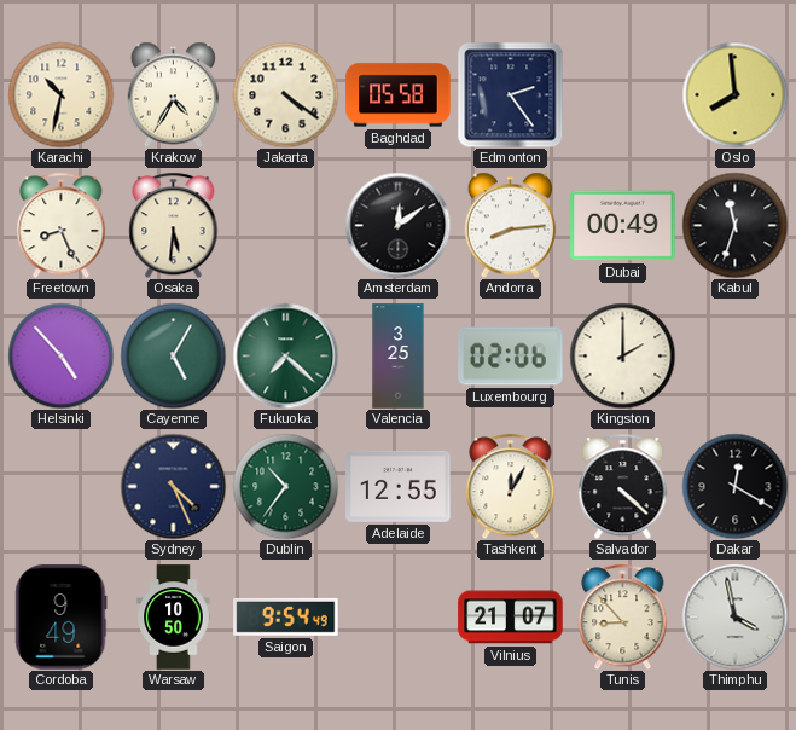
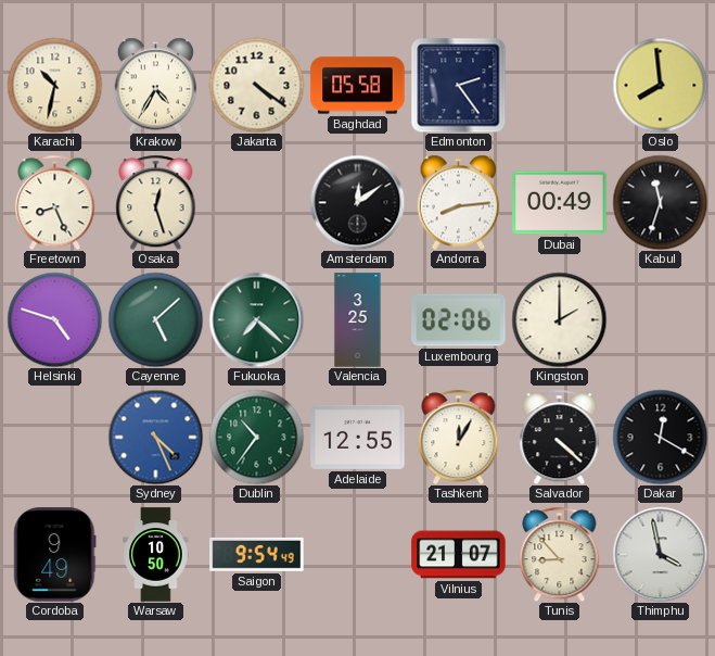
Osaka: 5:31 -> 12:27
Helsinki: 4:53 -> 4:48
Cayenne: 5:05 -> 5:08
Sydney dial: navy -> blue
